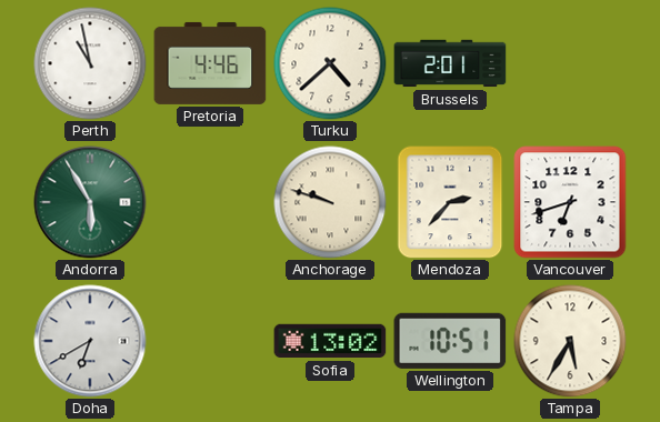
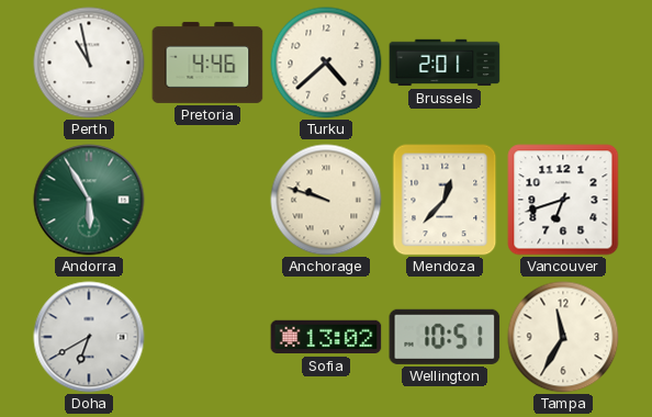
Mendoza: 2:37 -> 12:37
Tampa: 5:35 -> 11:35
